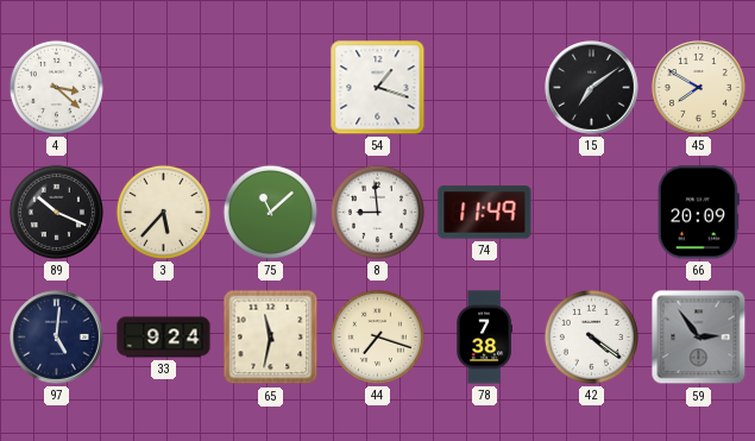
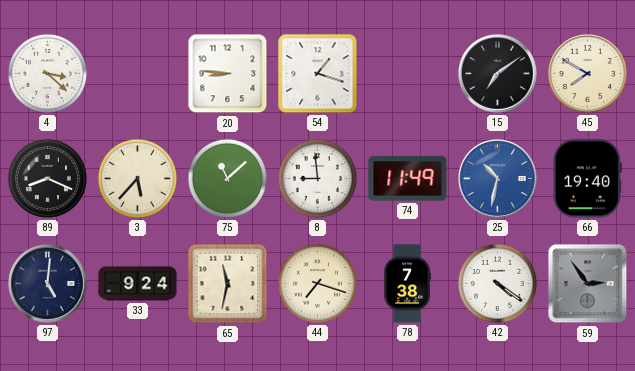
20: none -> 8:46
89: 10:19 -> 8:19
25: none -> 10:32
66: 20:09 -> 19:40
